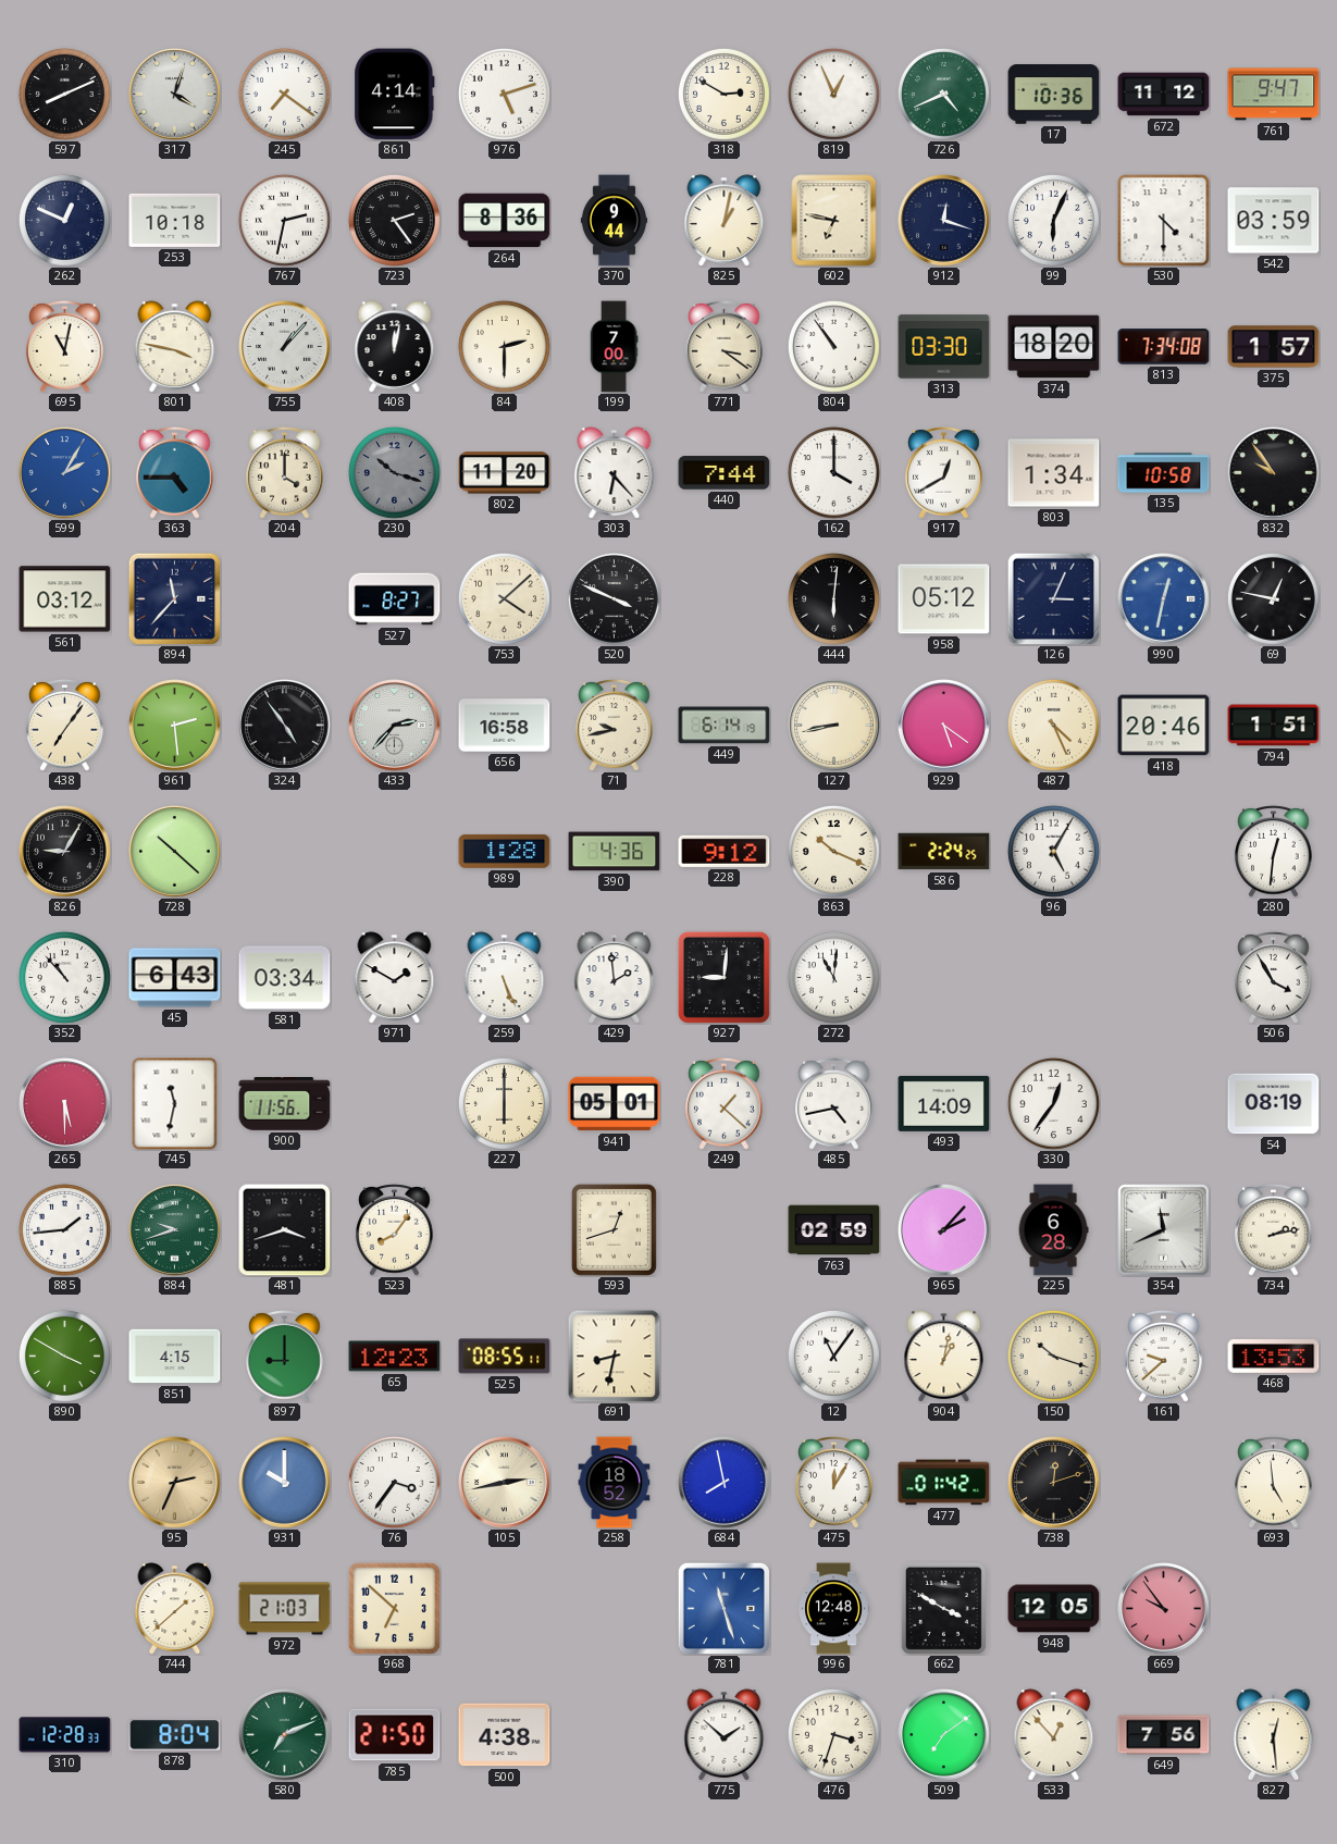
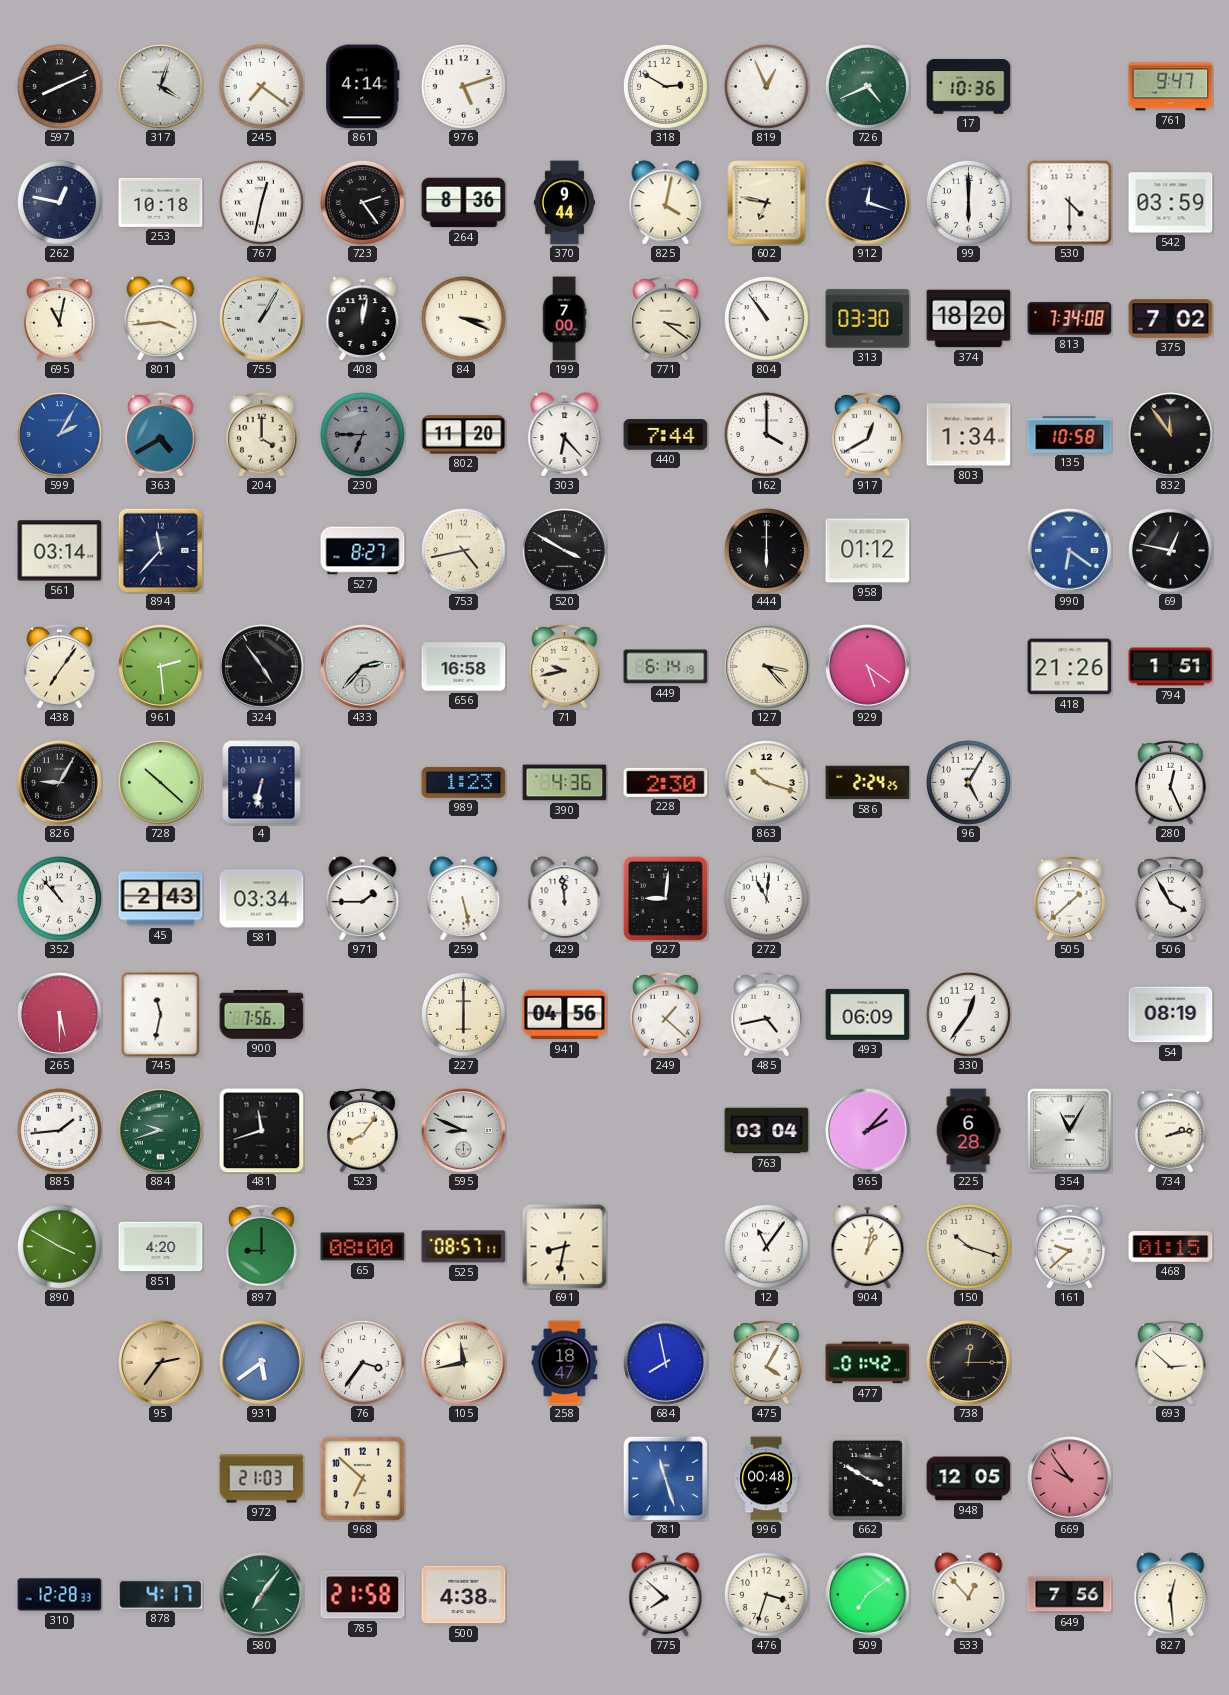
672: 11:12 -> none
262: 12:49 -> 12:47
767: 2:32 -> 12:32
825: 1:02 -> 4:02
99: 6:04 -> 6:00
801: 3:47 -> 3:44
755: 1:07 -> 1:05
84: 2:30 -> 3:19
375: 1:57 -> 7:02
363: 4:45 -> 4:40
230: 10:18 -> 6:45
832: 9:54 -> 11:54
561: 03:12 -> 03:14
753: 4:08 -> 4:43
520: 3:49 -> 3:50
444: 6:01 -> 6:00
958: 05:12 -> 01:12
126: 3:04 -> none
990: 12:32 -> 6:21
127: 8:43 -> 3:23
487: 4:26 -> none
418: 20:46 -> 21:26
4: none -> 6:32
989: 1:28 -> 1:23
228: 9:12 -> 2:30
863: 10:19 -> 10:18
280: 12:31 -> 12:26
45: 6:43 -> 2:43
971: 1:50 -> 1:45
259: 5:26 -> 5:28
429: 1:59 -> 11:59
505: none -> 1:38
900: 11:56 -> 7:56
941: 05:01 -> 04:56
493: 14:09 -> 06:09
481: 3:42 -> 11:42
595: none -> 8:49
593: 12:42 -> none
763: 02:59 -> 03:04
354: 11:41 -> 11:05
851: 4:15 -> 4:20
65: 12:23 -> 08:00
525: 08:55 -> 08:57
468: 13:53 -> 01:15
95: 2:34 -> 2:36
931: 10:00 -> 5:39
105: 2:43 -> 11:43
258: 18:52 -> 18:47
475: 12:05 -> 4:05
738: 12:12 -> 12:15
693: 4:59 -> 2:52
744: 1:38 -> none
996: 12:48 -> 00:48
878: 8:04 -> 4:17
580: 7:11 -> 7:06
785: 21:50 -> 21:58
775: 1:52 -> 7:52
